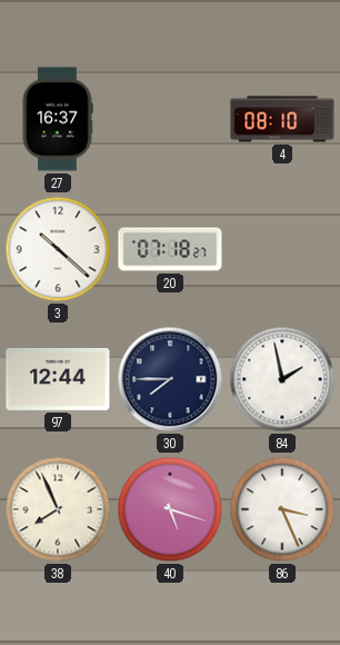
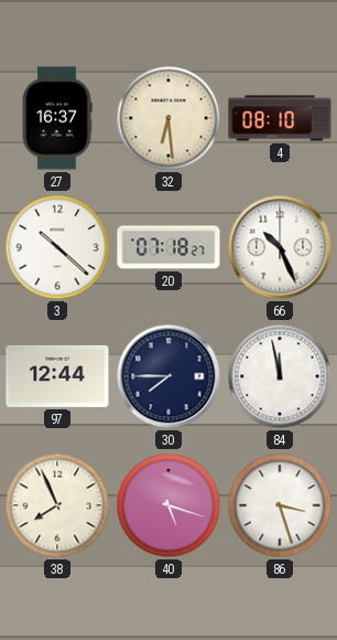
32: none -> 6:29
66: none -> 10:26
84: 1:58 -> 11:58
86: 3:26 -> 3:27
